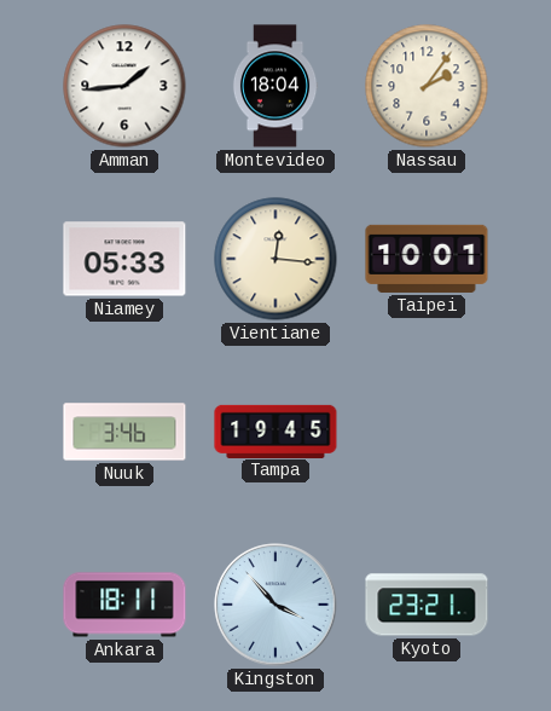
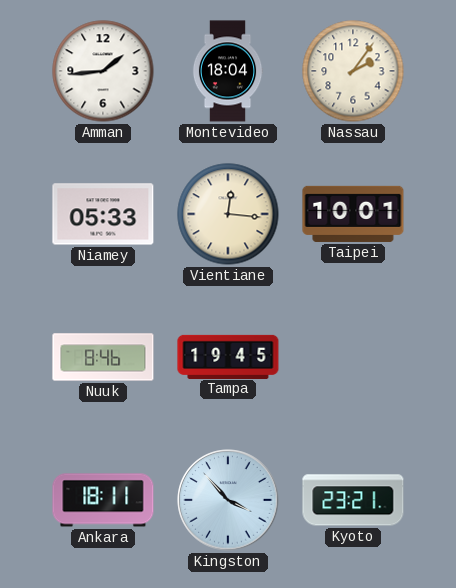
Nuuk: 3:46 -> 8:46
